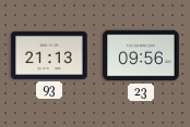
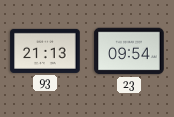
23: 09:56 -> 09:54
